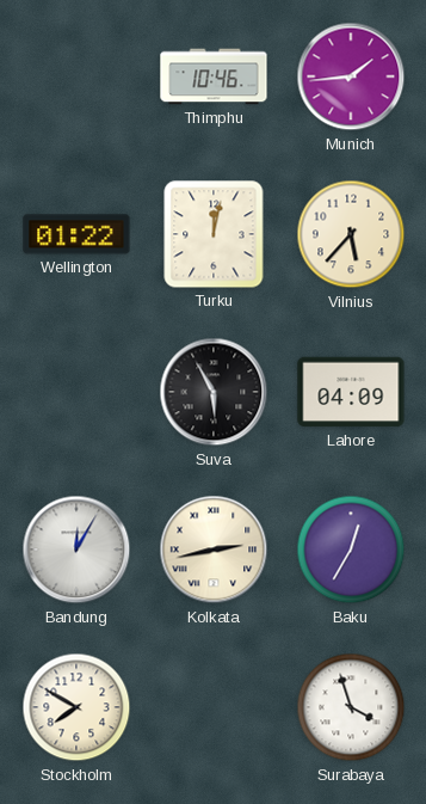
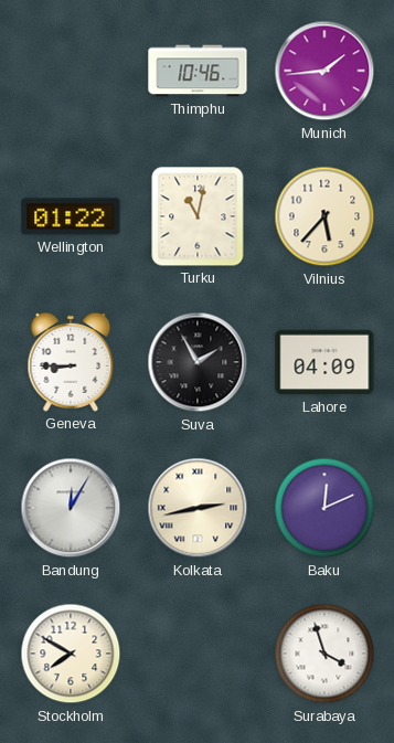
Turku: 12:02 -> 11:02
Geneva: none -> 8:45
Suva: 5:55 -> 1:55
Baku: 12:35 -> 12:11
